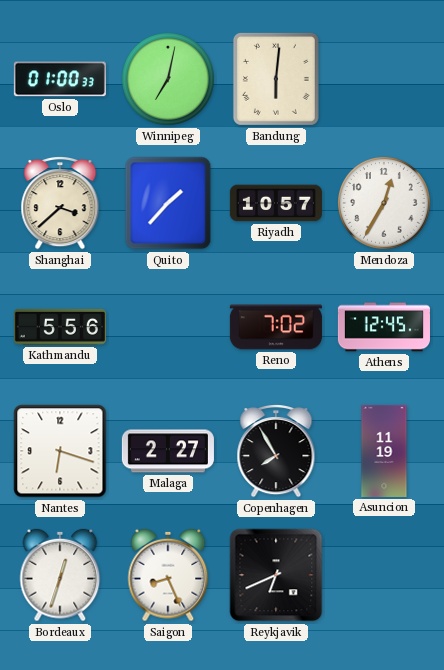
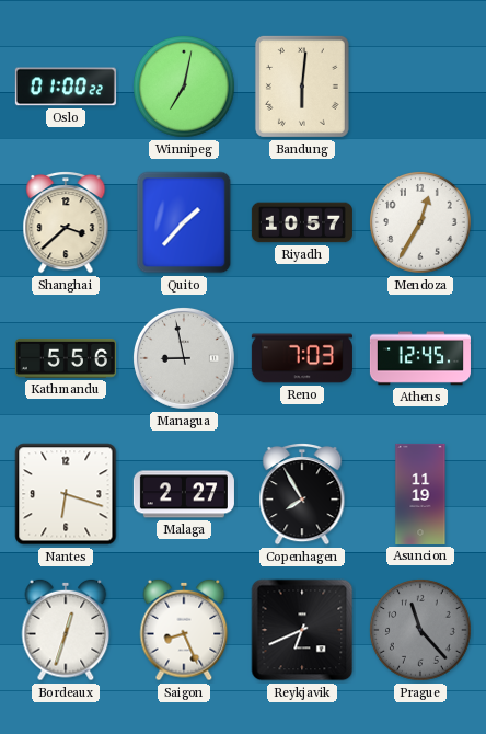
Oslo: 01:00:33 -> 01:00:22
Managua: none -> 8:58
Reno: 7:02 -> 7:03
Prague: none -> 11:23
